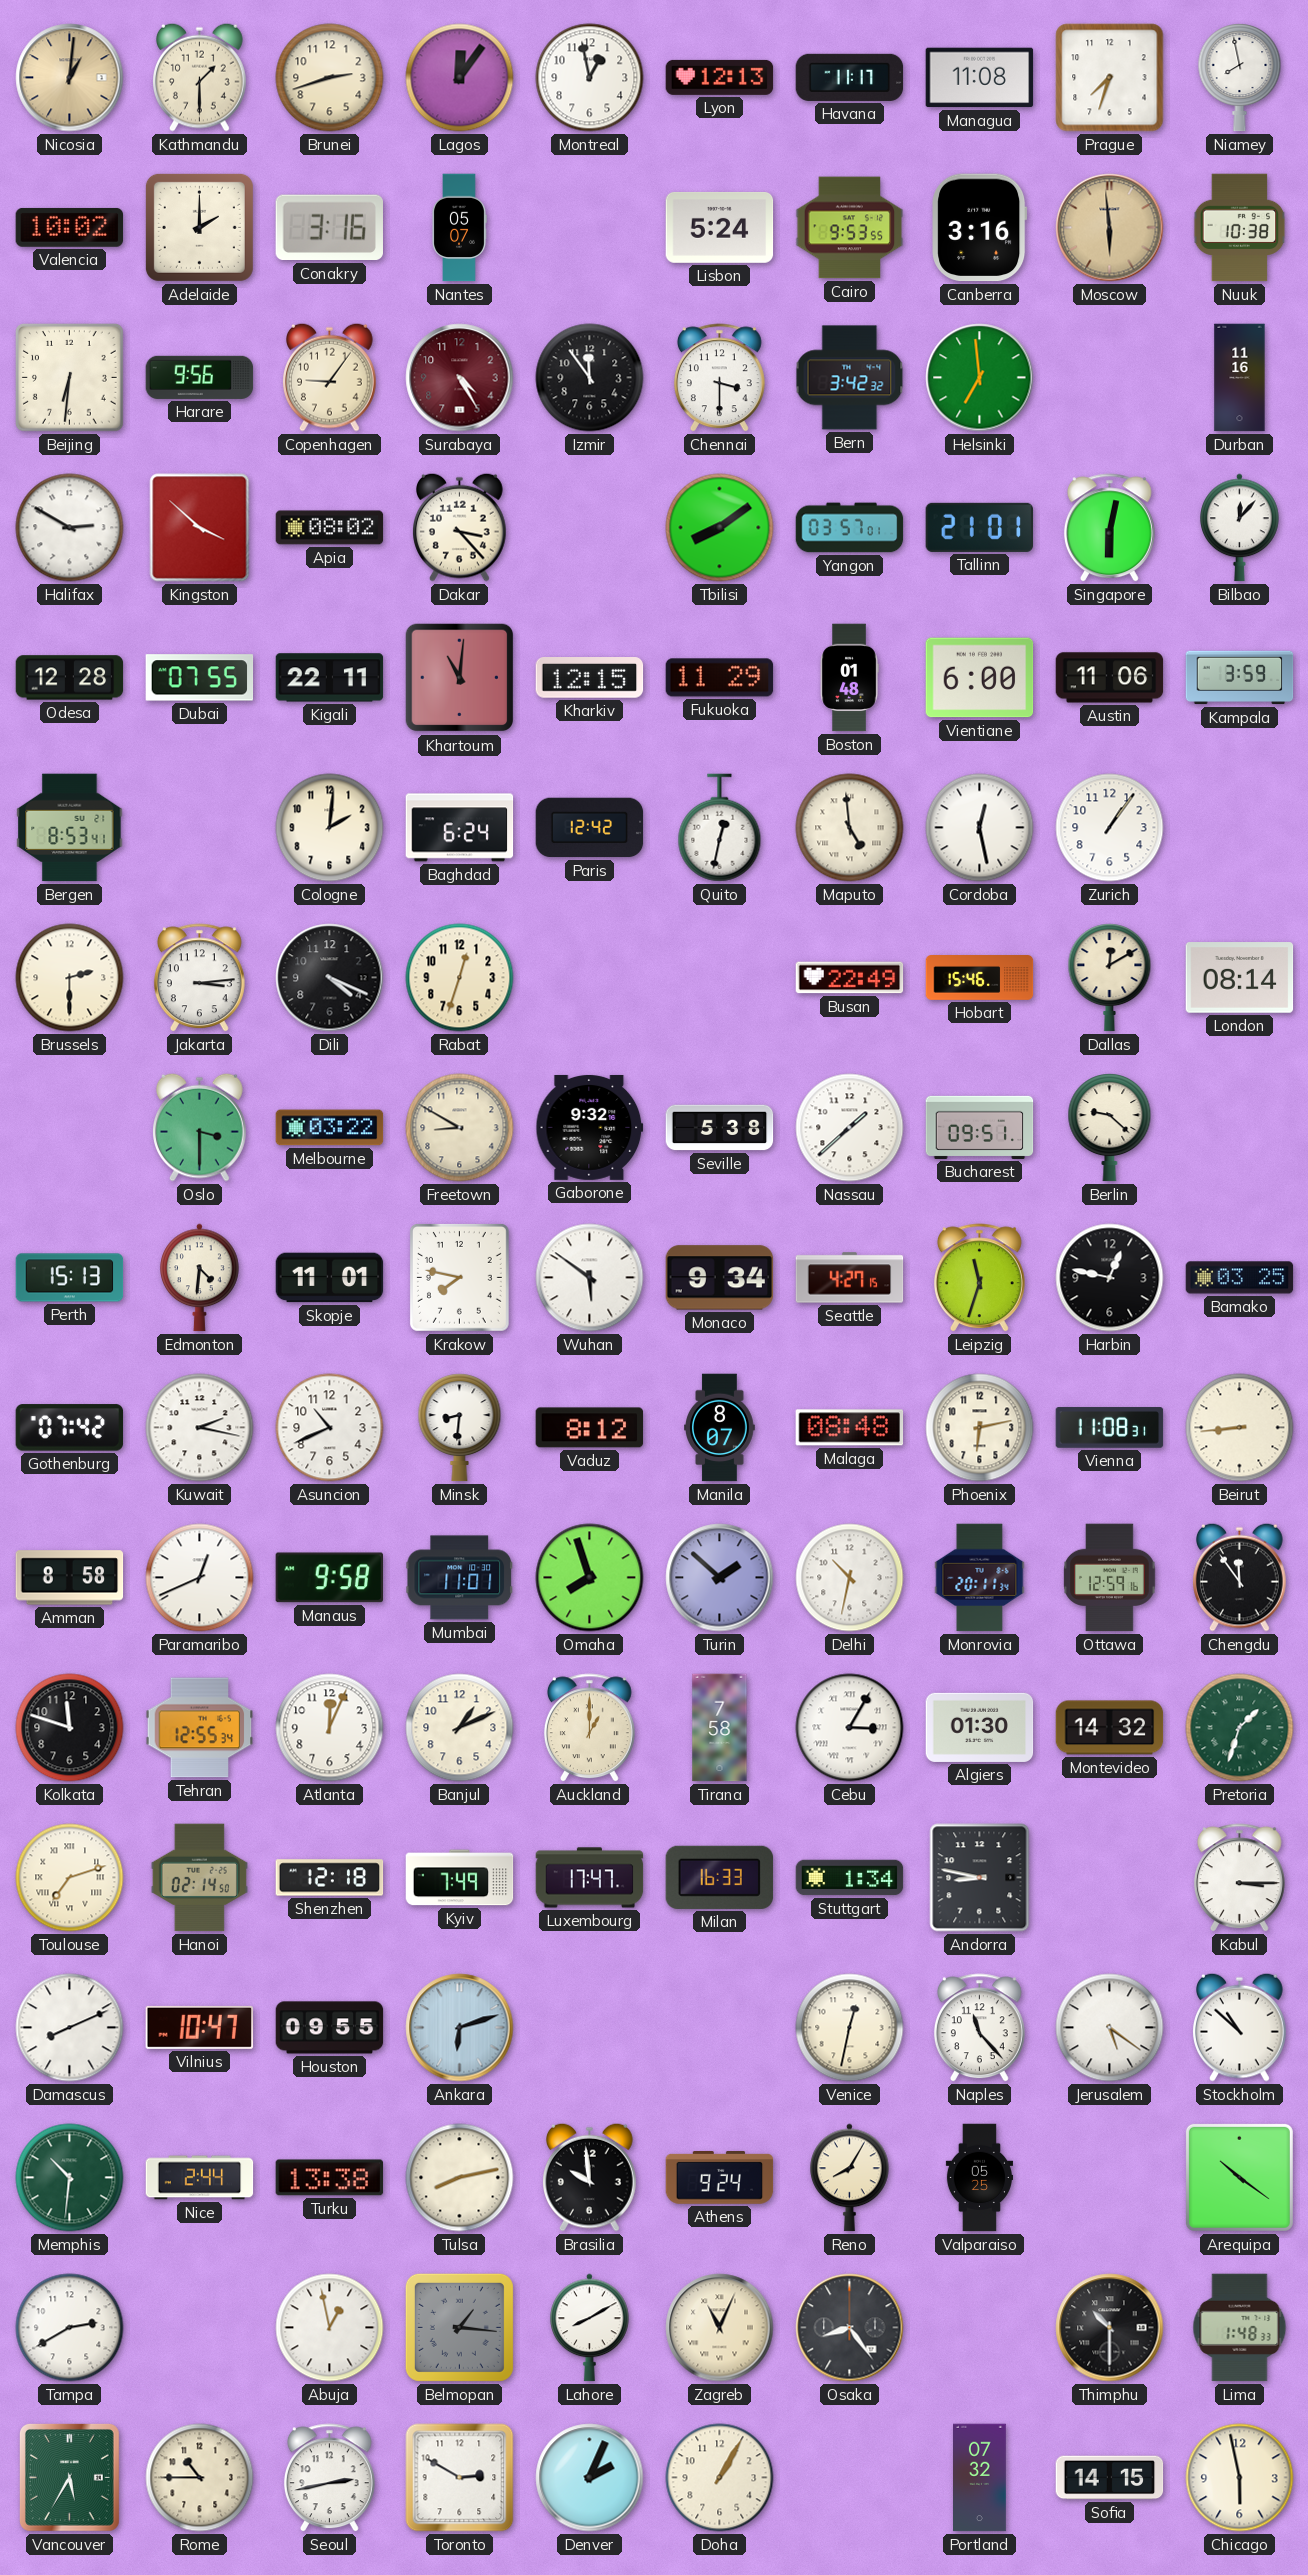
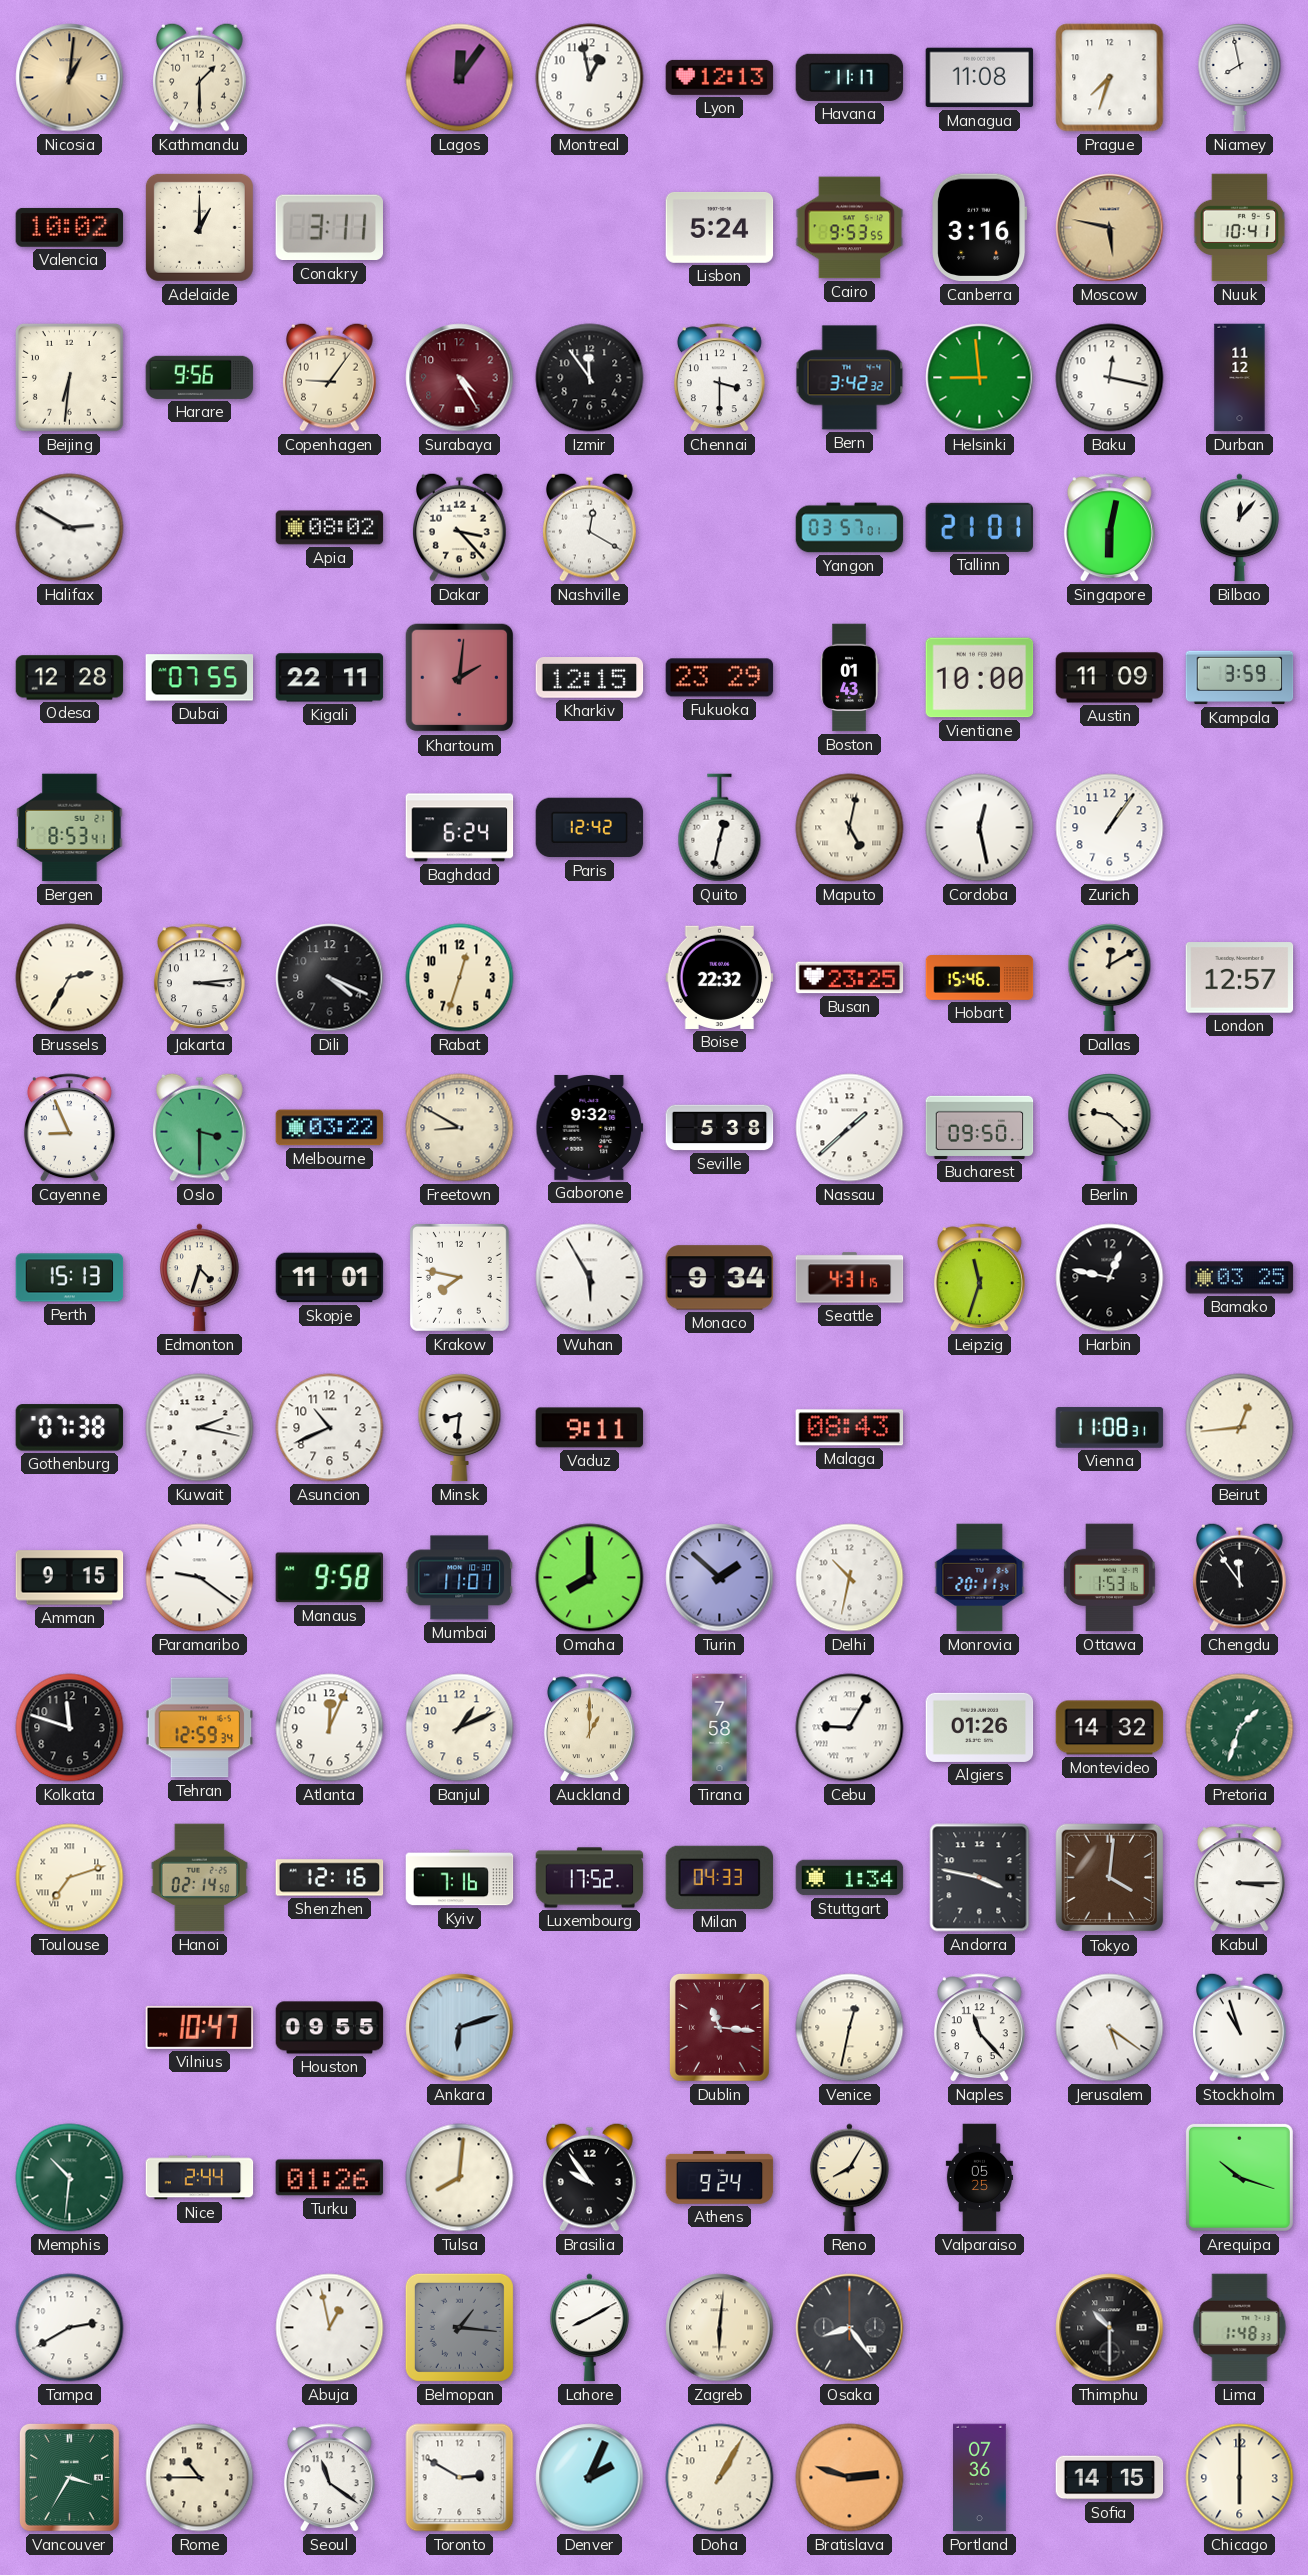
Brunei: 2:42 -> none
Adelaide: 2:00 -> 1:00
Conakry: 3:16 -> 3:11
Nantes: 05:07 -> none
Moscow: 5:59 -> 5:47
Nuuk: 10:38 -> 10:41
Helsinki: 6:59 -> 8:59
Baku: none -> 12:17
Durban: 11:16 -> 11:12
Kingston: 3:52 -> none
Nashville: none -> 12:20
Tbilisi: 8:09 -> none
Khartoum: 11:01 -> 2:01
Fukuoka: 11:29 -> 23:29
Boston: 01:48 -> 01:43
Vientiane: 6:00 -> 10:00
Austin: 11:06 -> 11:09
Cologne: 2:01 -> none
Maputo: 4:59 -> 5:02
Brussels: 2:30 -> 2:35
Boise: none -> 22:32
Busan: 22:49 -> 23:25
London: 08:14 -> 12:57
Cayenne: none -> 8:56
Bucharest: 09:51 -> 09:50
Edmonton: 4:31 -> 4:33
Wuhan: 5:51 -> 5:55
Seattle: 4:27 -> 4:31
Gothenburg: 07:42 -> 07:38
Vaduz: 8:12 -> 9:11
Manila: 8:07 -> none
Malaga: 08:48 -> 08:43
Phoenix: 6:13 -> none
Beirut: 8:44 -> 12:44
Amman: 8:58 -> 9:15
Paramaribo: 12:41 -> 9:21
Omaha: 7:57 -> 8:00
Ottawa: 12:59 -> 1:53
Tehran: 12:55 -> 12:59
Cebu: 3:05 -> 9:05
Algiers: 01:30 -> 01:26
Shenzhen: 12:18 -> 12:16
Kyiv: 7:49 -> 7:16
Luxembourg: 17:47 -> 17:52
Milan: 16:33 -> 04:33
Andorra: 8:47 -> 3:47
Tokyo: none -> 4:01
Damascus: 8:11 -> none
Dublin: none -> 11:16
Stockholm: 10:52 -> 10:57
Turku: 13:38 -> 01:26
Tulsa: 8:13 -> 8:01
Brasilia: 9:59 -> 9:54
Arequipa: 10:21 -> 10:18
Zagreb: 11:04 -> 6:01
Vancouver: 5:35 -> 3:35
Seoul: 2:43 -> 11:21
Bratislava: none -> 2:48
Portland: 07:32 -> 07:36
Chicago: 5:58 -> 6:00
